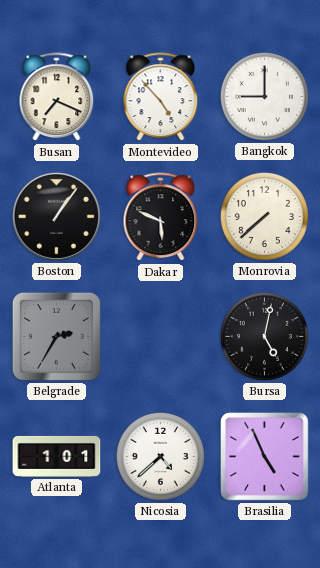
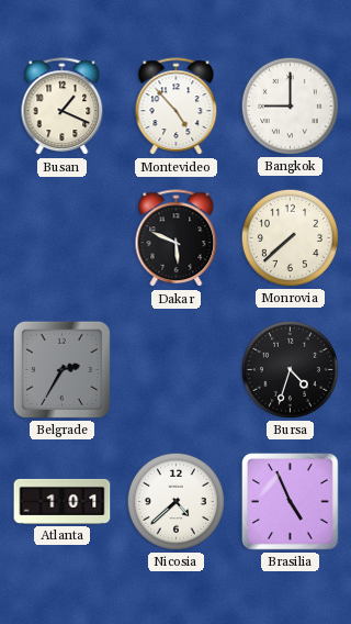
Busan: 7:19 -> 1:19
Boston: 1:06 -> none
Bursa: 5:02 -> 4:33
